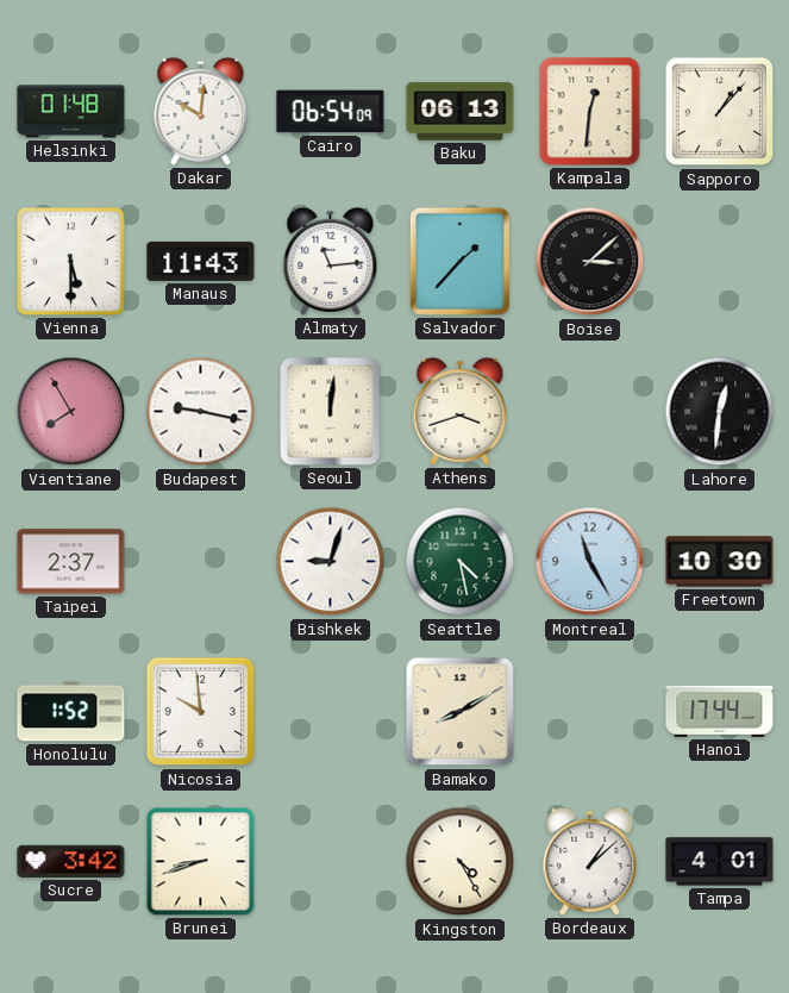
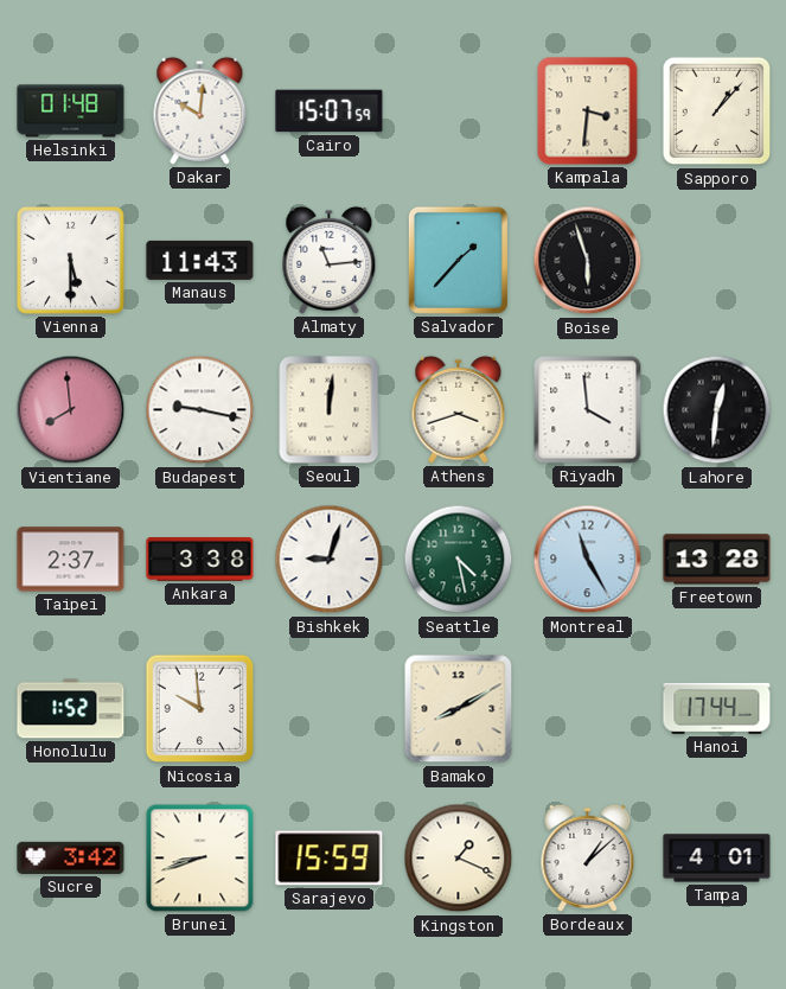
Cairo: 06:54 -> 15:07
Baku: 06:13 -> none
Kampala: 12:31 -> 3:31
Boise: 3:08 -> 5:57
Vientiane: 7:55 -> 7:59
Riyadh: none -> 3:59
Ankara: none -> 3:38
Freetown: 10:30 -> 13:28
Sarajevo: none -> 15:59
Kingston: 4:25 -> 1:19
